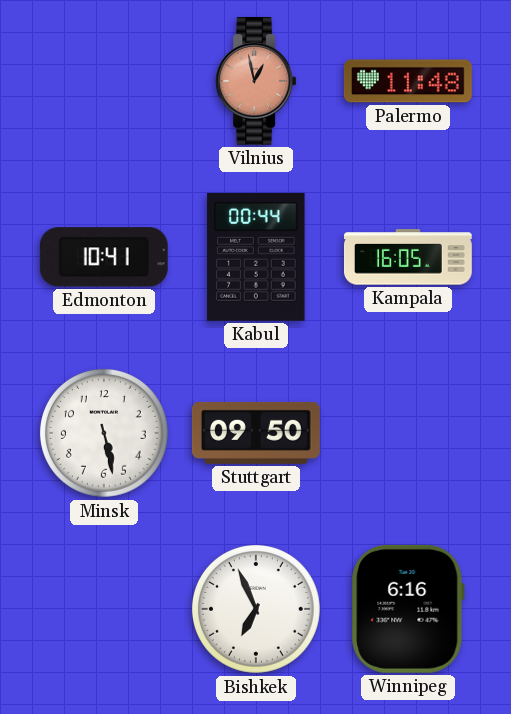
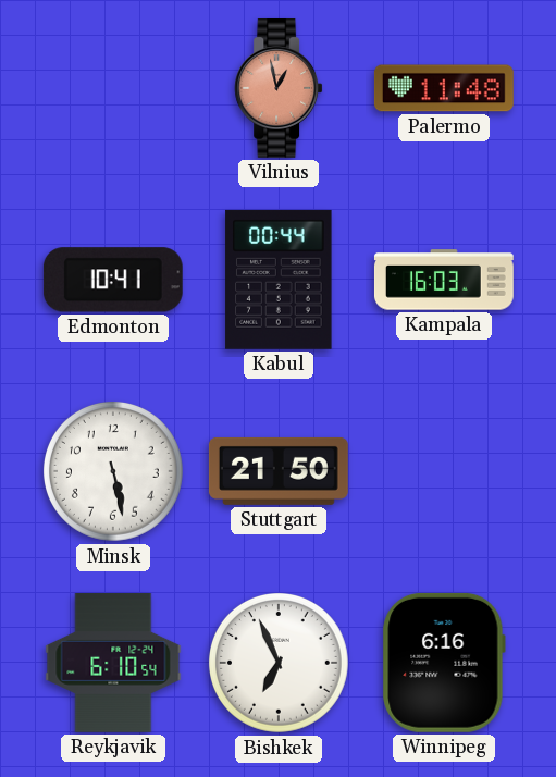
Kampala: 16:05 -> 16:03
Stuttgart: 09:50 -> 21:50
Reykjavik: none -> 6:10
